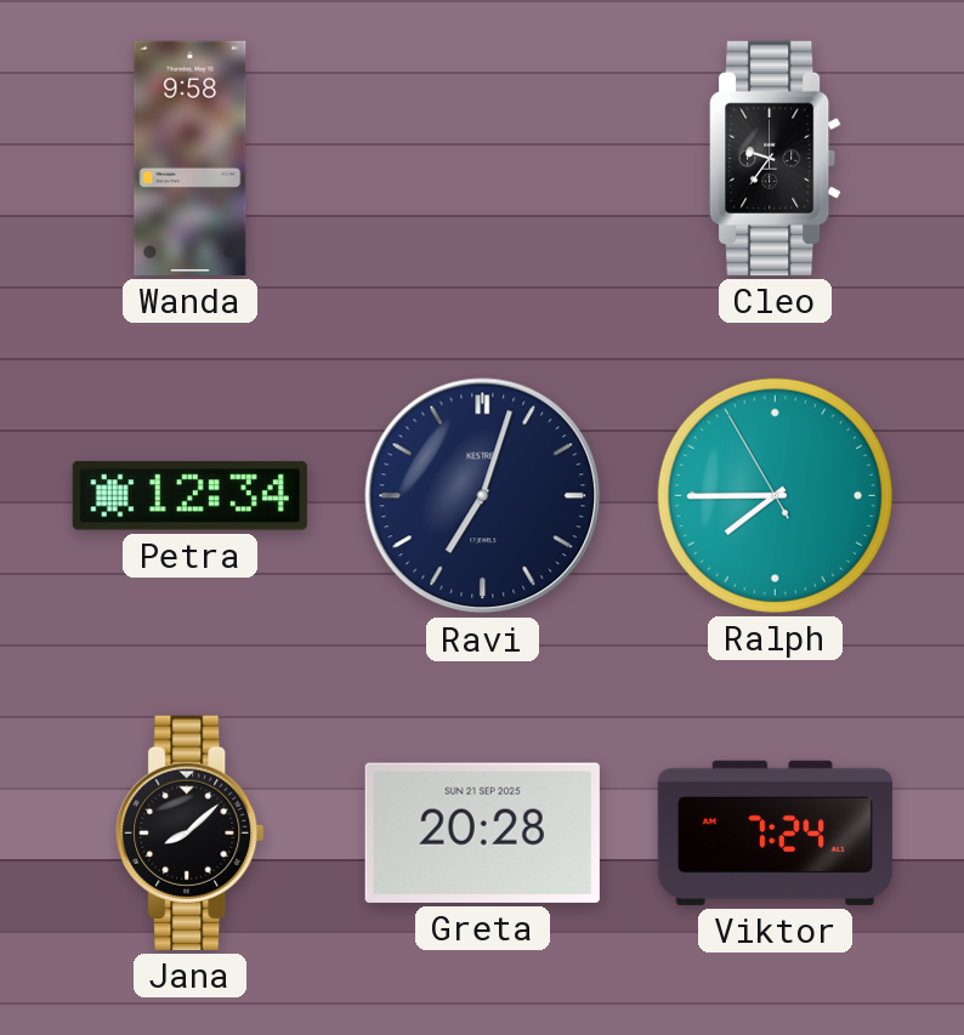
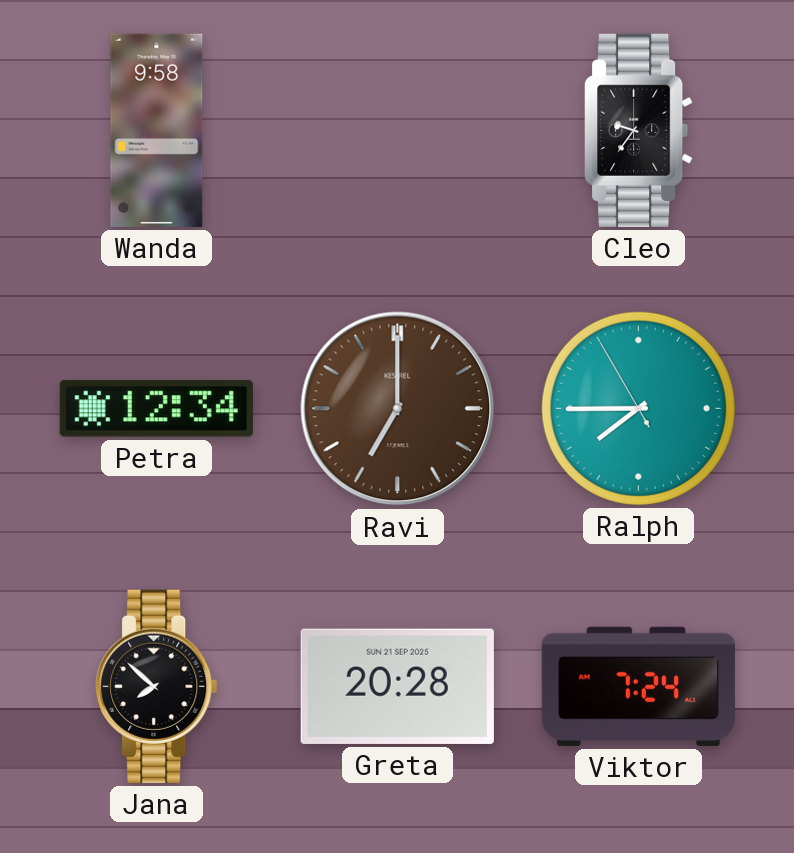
Ravi: 7:03 -> 7:00
Ravi dial: navy -> brown
Jana: 8:08 -> 7:52
